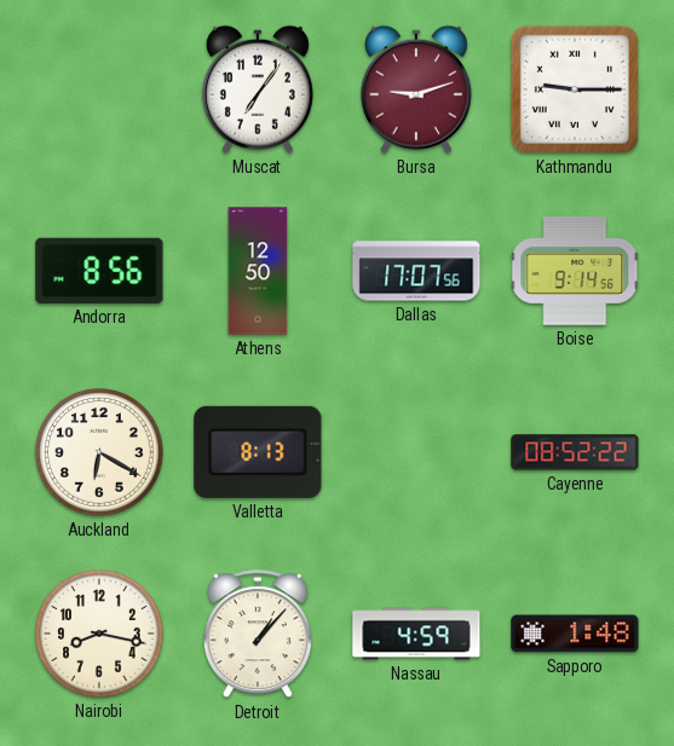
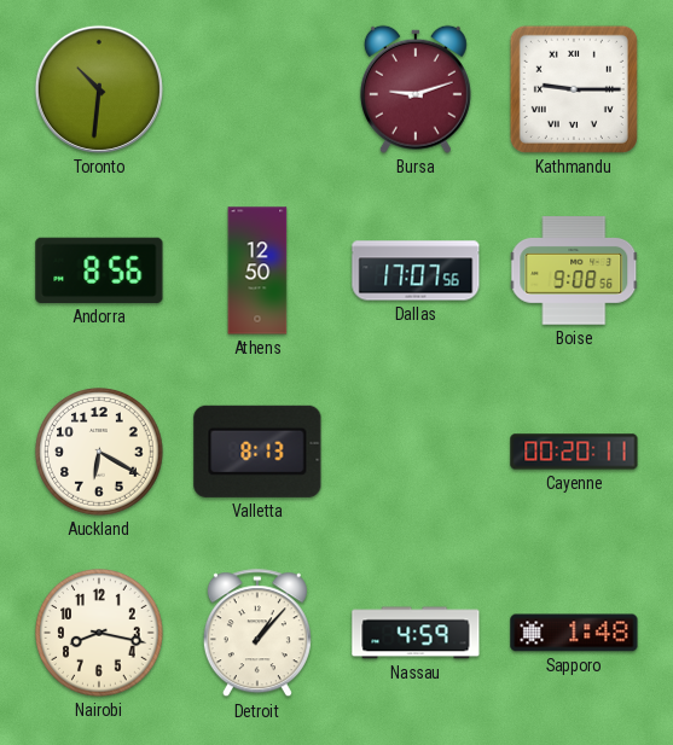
Toronto: none -> 10:31
Muscat: 7:06 -> none
Boise: 9:14 -> 9:08
Cayenne: 08:52 -> 00:20
